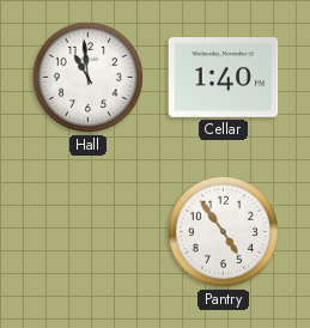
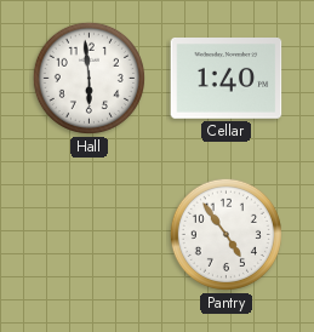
Hall: 10:59 -> 5:59
